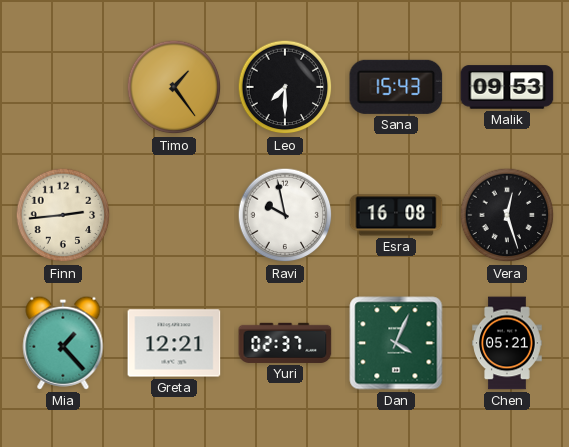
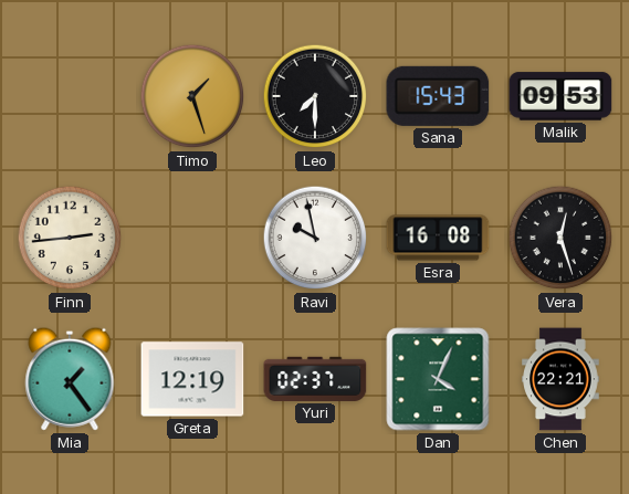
Timo: 1:24 -> 1:27
Mia: 1:23 -> 1:24
Greta: 12:21 -> 12:19
Chen: 05:21 -> 22:21
